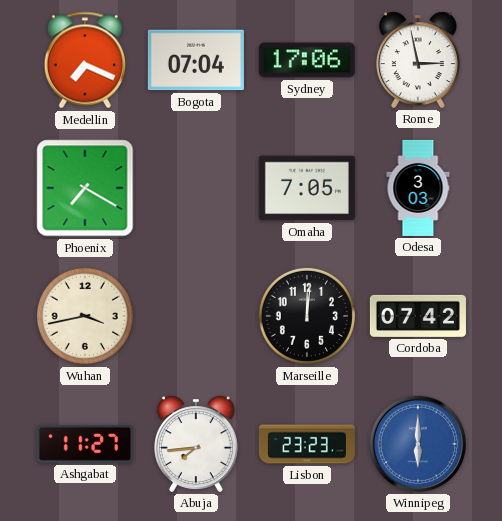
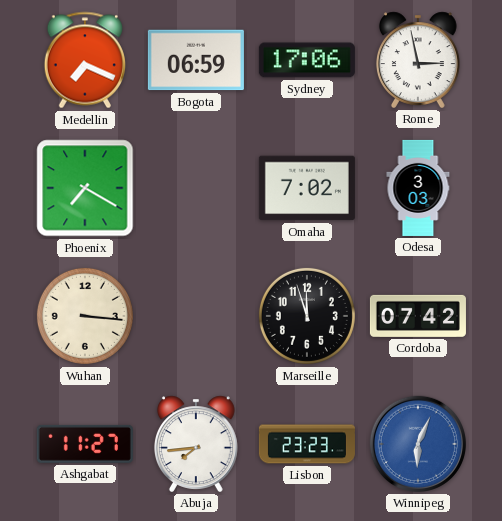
Bogota: 07:04 -> 06:59
Omaha: 7:05 -> 7:02
Wuhan: 3:43 -> 3:16
Marseille: 12:01 -> 11:57
Winnipeg: 6:00 -> 6:04
